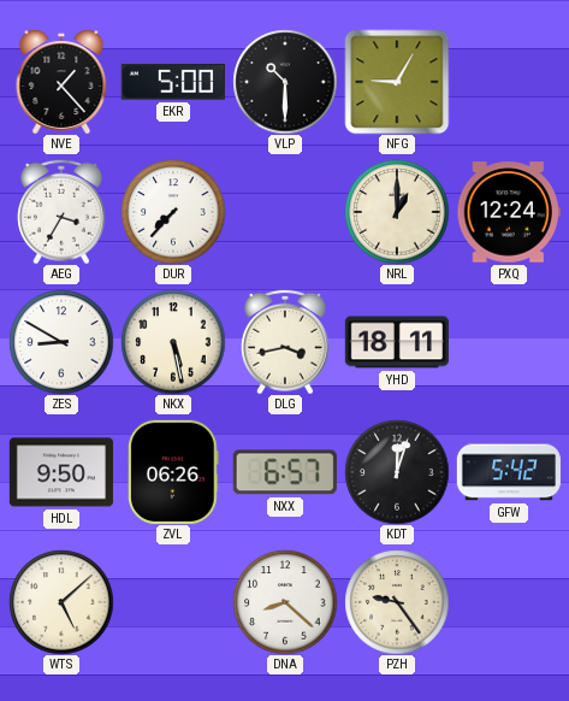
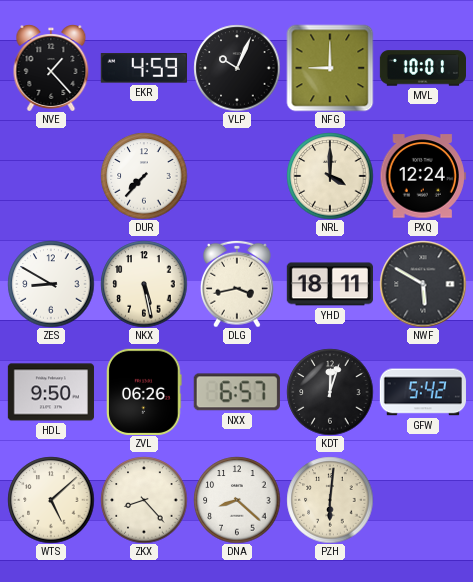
EKR: 5:00 -> 4:59
VLP: 10:30 -> 10:04
NFG: 9:05 -> 9:00
MVL: none -> 10:01
AEG: 3:35 -> none
NRL: 1:00 -> 4:00
NWF: none -> 5:50
ZKX: none -> 8:23
PZH: 9:24 -> 6:01
